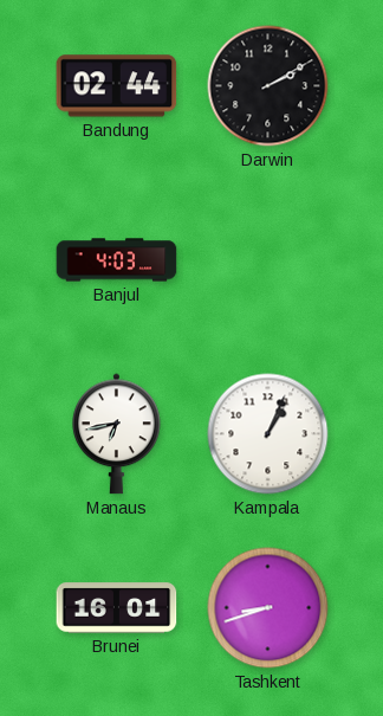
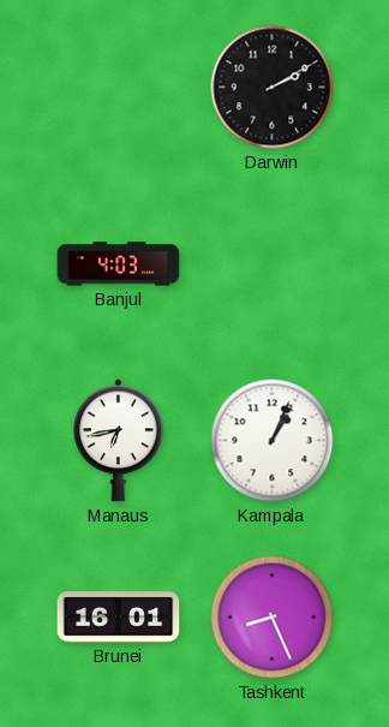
Bandung: 02:44 -> none
Tashkent: 8:42 -> 8:26
